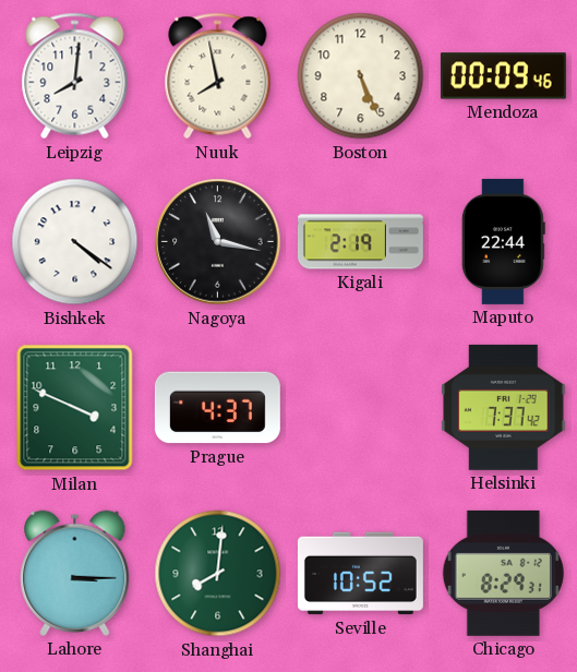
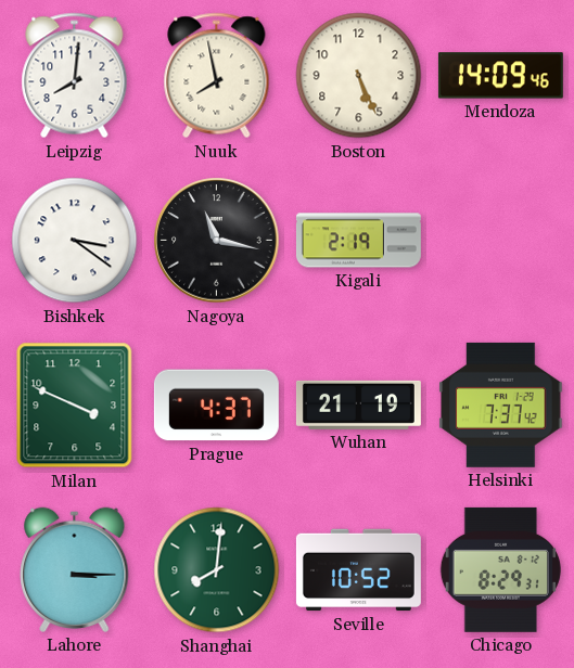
Mendoza: 00:09 -> 14:09
Bishkek: 4:21 -> 3:21
Maputo: 22:44 -> none
Wuhan: none -> 21:19
